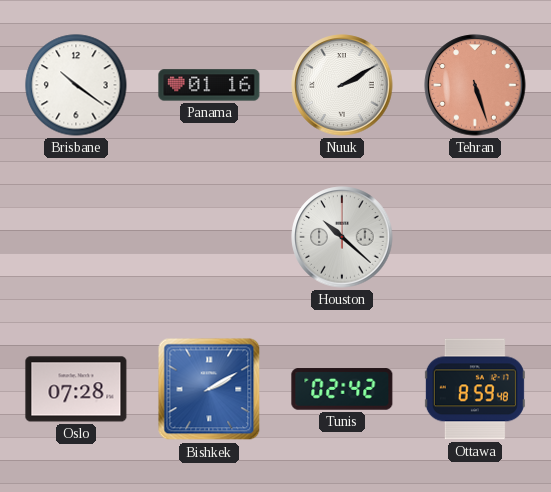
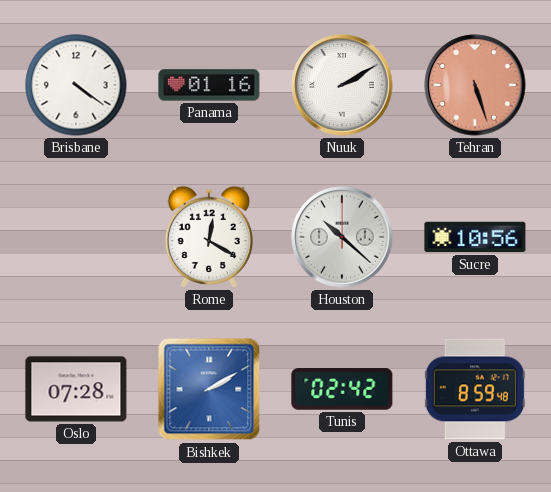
Brisbane: 10:21 -> 4:21
Rome: none -> 12:20
Sucre: none -> 10:56
